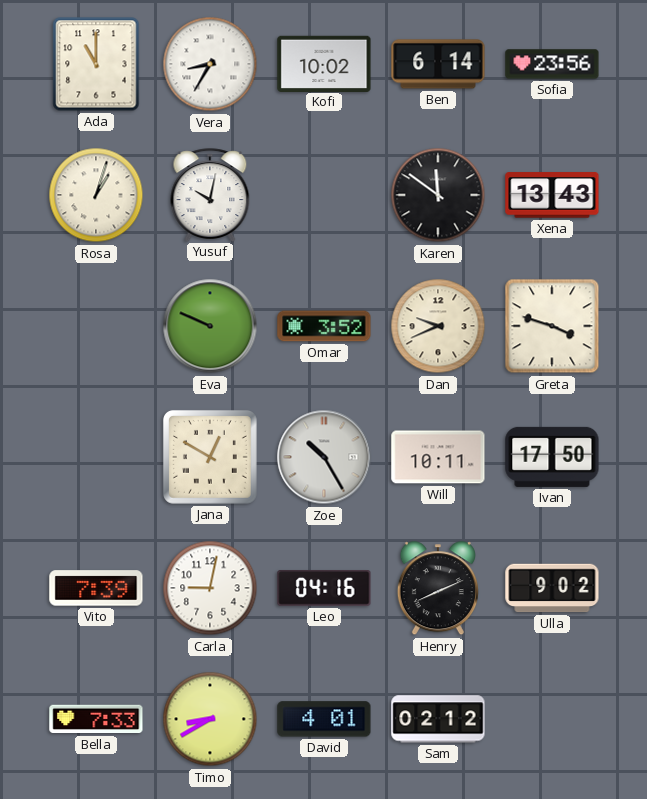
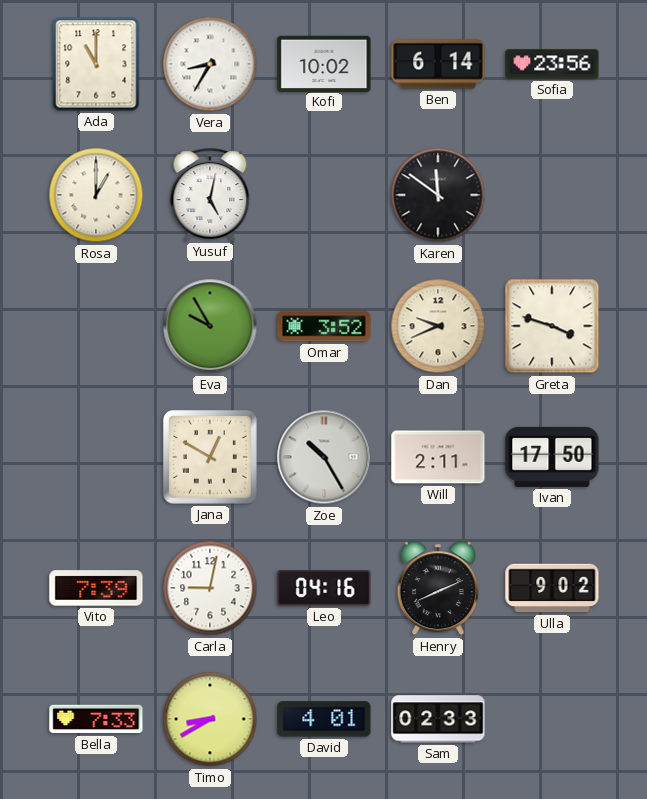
Rosa: 1:03 -> 1:00
Yusuf: 10:02 -> 5:02
Xena: 13:43 -> none
Eva: 9:49 -> 9:55
Will: 10:11 -> 2:11
Sam: 02:12 -> 02:33
